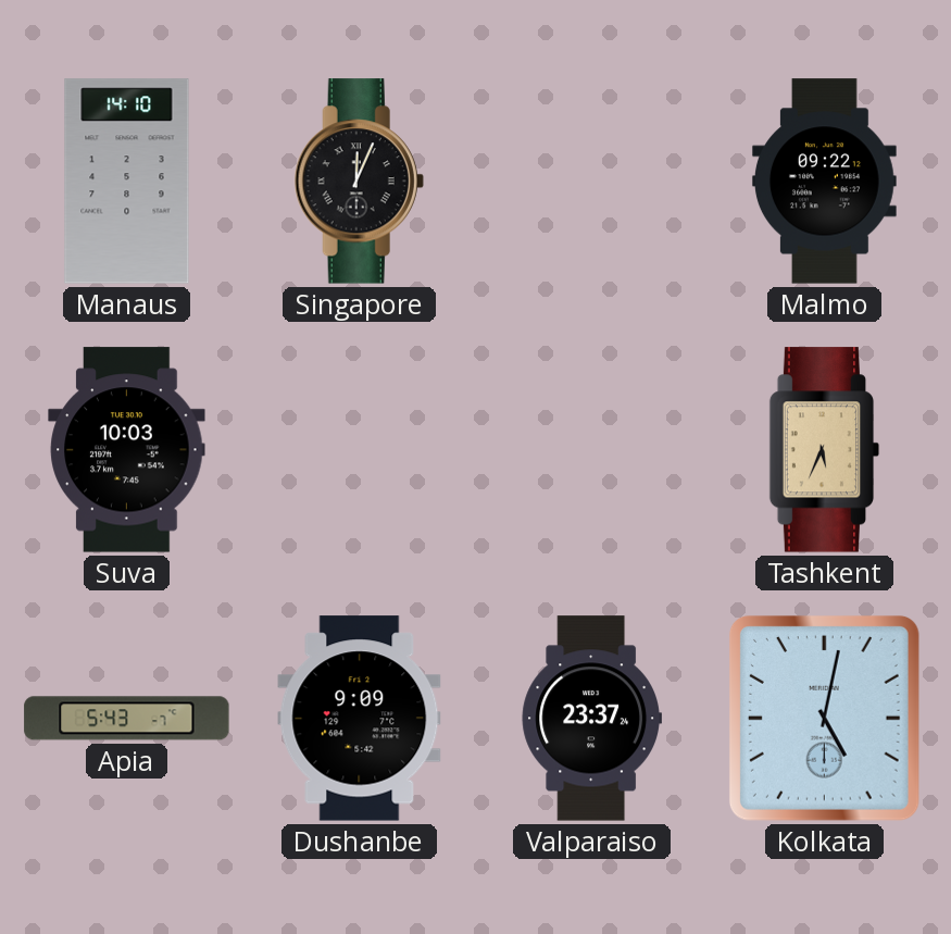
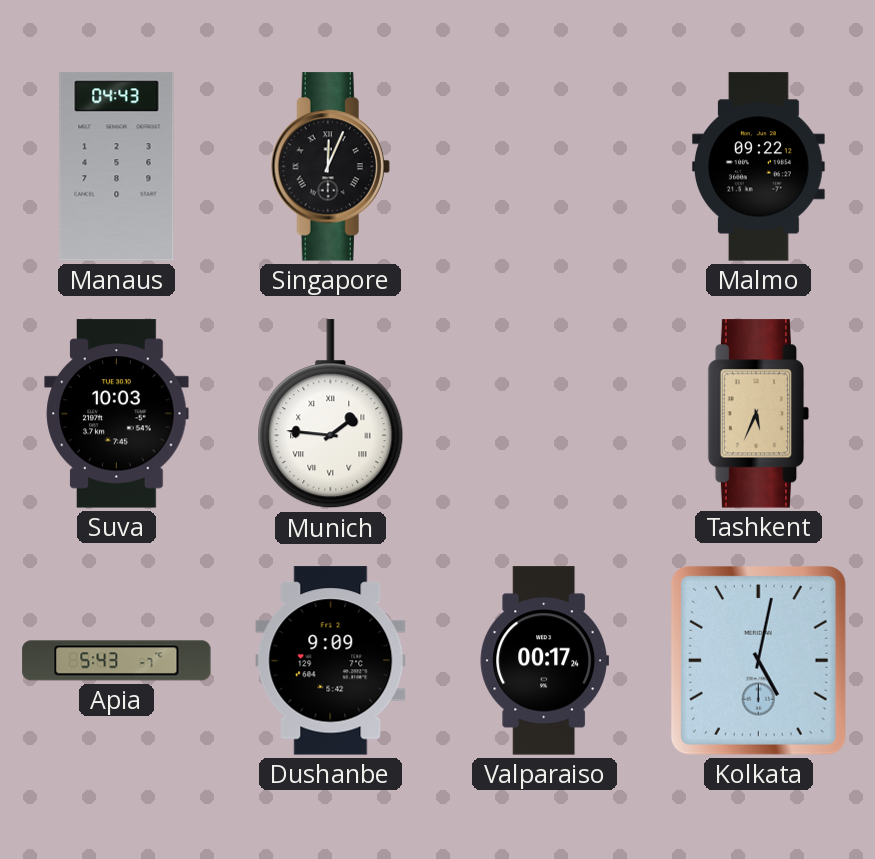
Manaus: 14:10 -> 04:43
Munich: none -> 1:46
Valparaiso: 23:37 -> 00:17
